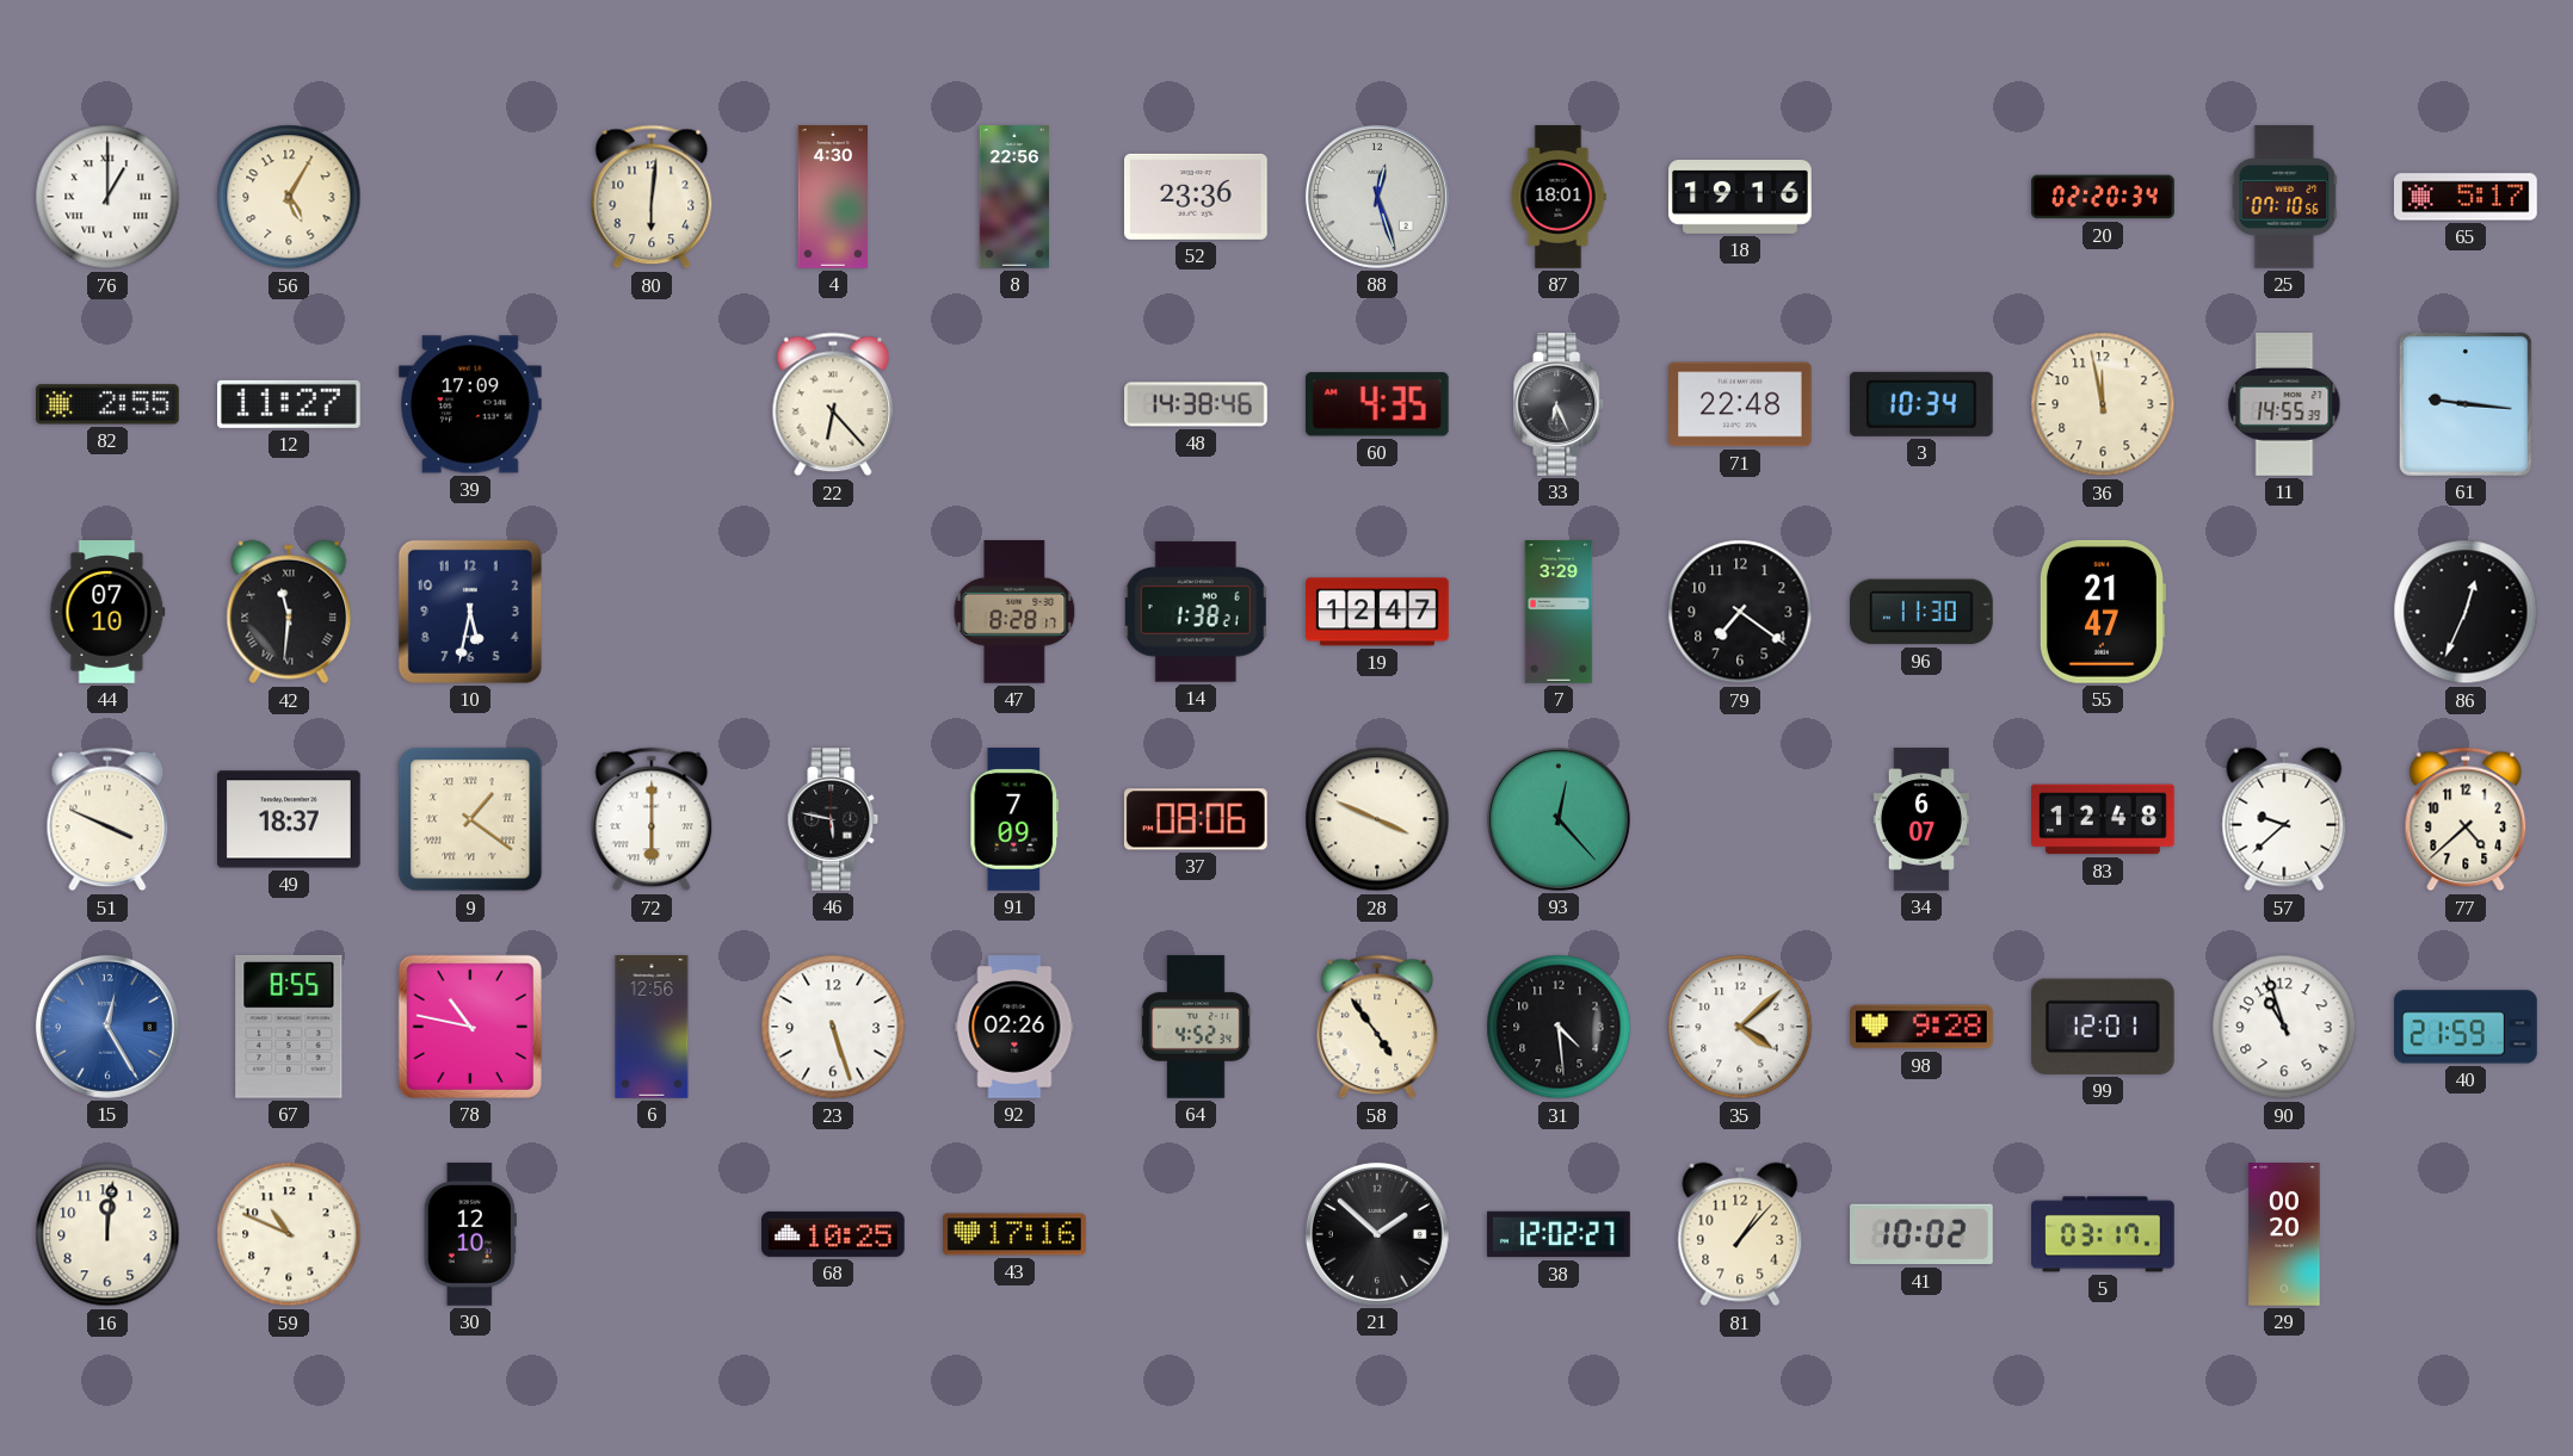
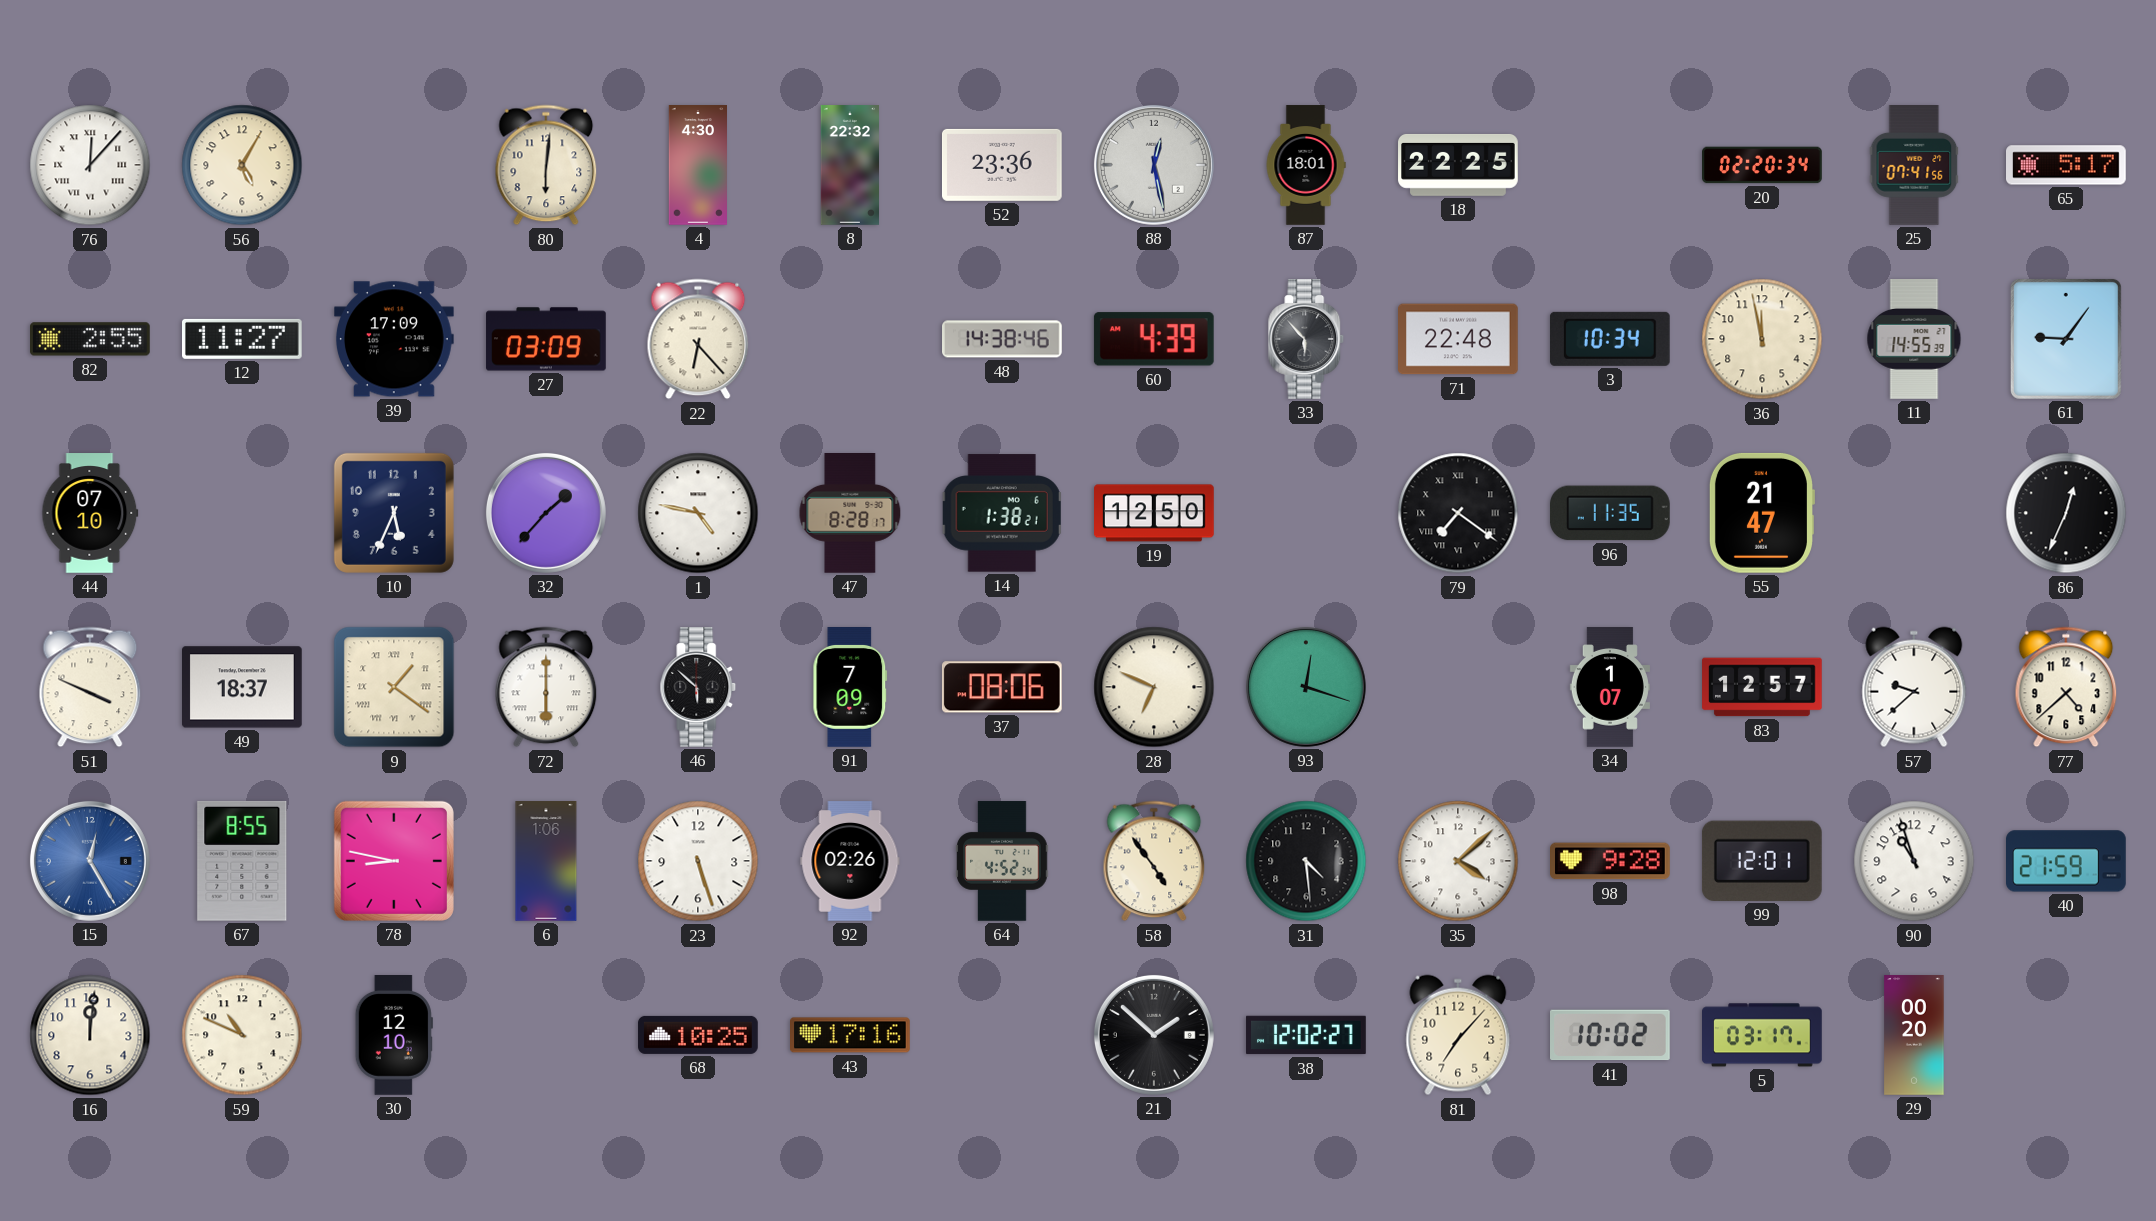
76: 1:00 -> 12:07
8: 22:56 -> 22:32
88: 12:27 -> 12:28
18: 19:16 -> 22:25
25: 07:10 -> 07:41
27: none -> 03:09
60: 4:35 -> 4:39
33: 6:26 -> 5:53
61: 9:16 -> 9:06
42: 11:31 -> none
10: 5:32 -> 5:34
32: none -> 1:37
1: none -> 4:47
19: 12:47 -> 12:50
7: 3:29 -> none
79 numerals: Arabic -> Roman
96: 11:30 -> 11:35
46: 5:47 -> 5:52
28: 3:49 -> 6:49
93: 12:23 -> 12:18
34: 6:07 -> 1:07
83: 12:48 -> 12:57
78: 10:47 -> 8:47
6: 12:56 -> 1:06
81: 1:07 -> 7:07
